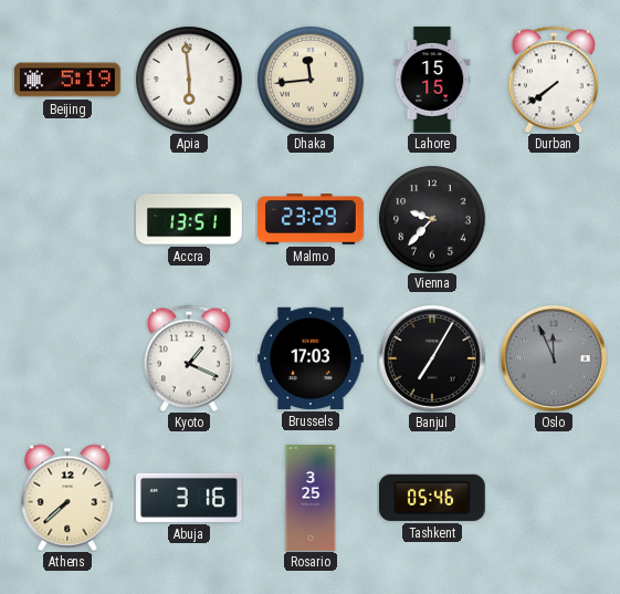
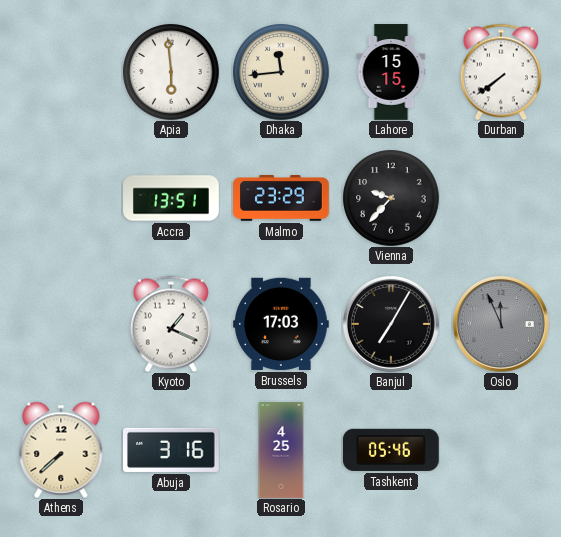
Beijing: 5:19 -> none
Rosario: 3:25 -> 4:25
